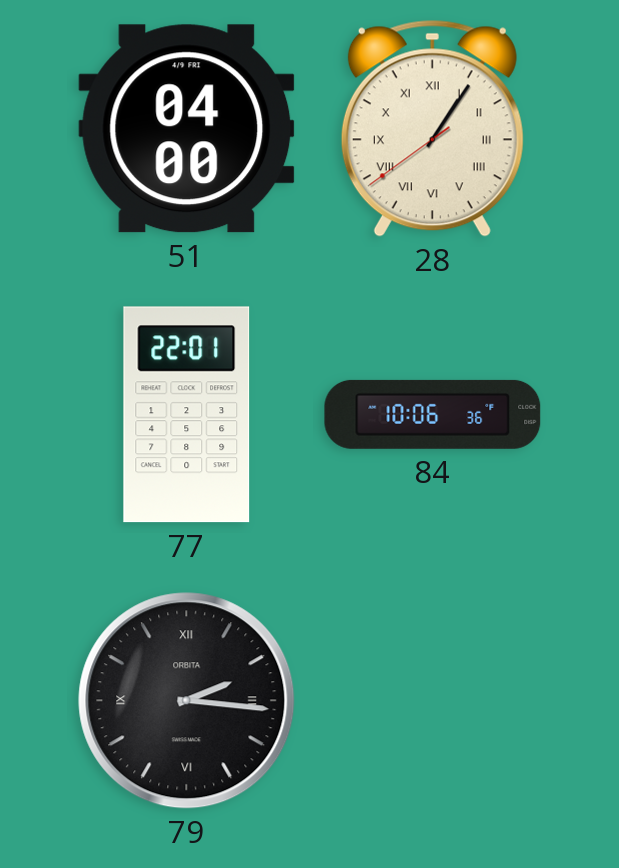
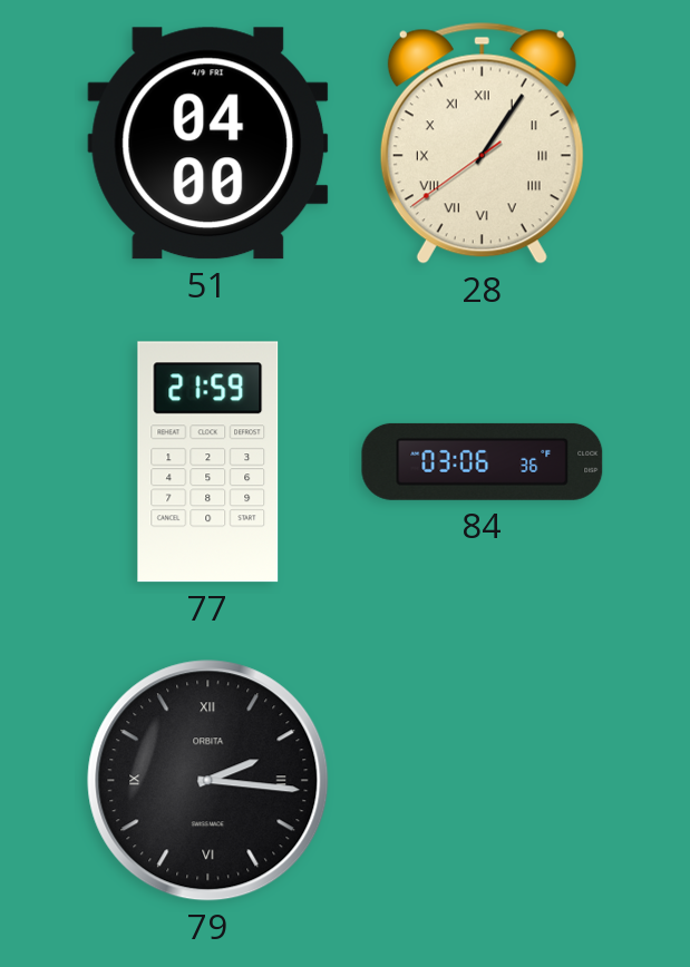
77: 22:01 -> 21:59
84: 10:06 -> 03:06
